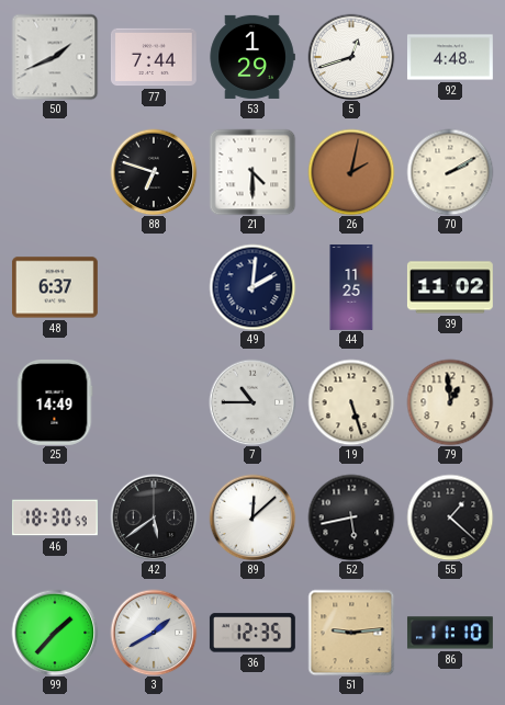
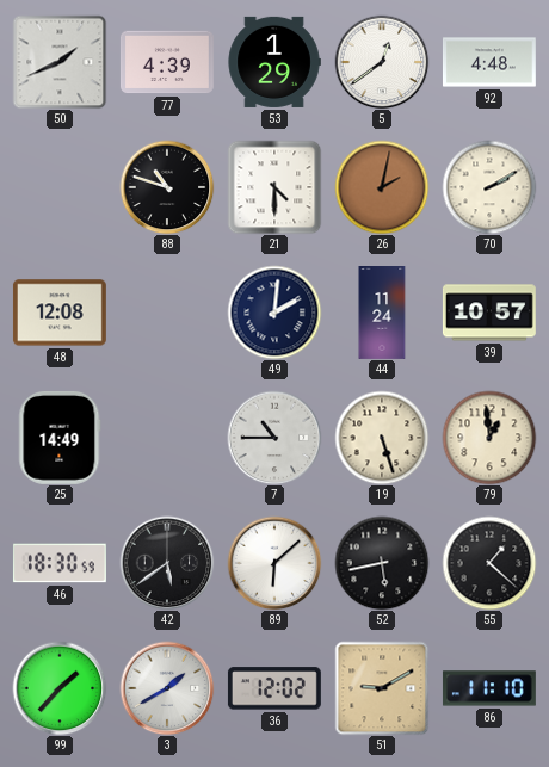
77: 7:44 -> 4:39
5: 12:42 -> 12:39
88: 6:48 -> 10:48
48: 6:37 -> 12:08
44: 11:25 -> 11:24
39: 11:02 -> 10:57
89: 12:08 -> 6:08
36: 12:35 -> 12:02
51: 9:14 -> 9:10
